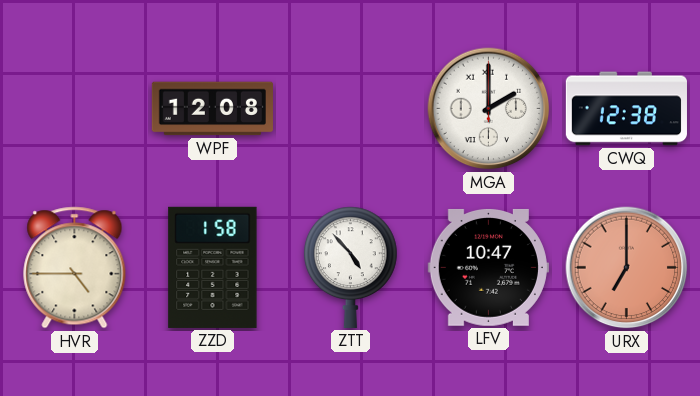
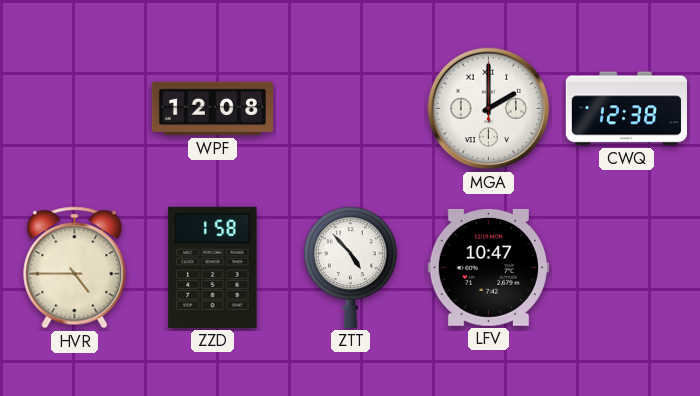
URX: 7:00 -> none
